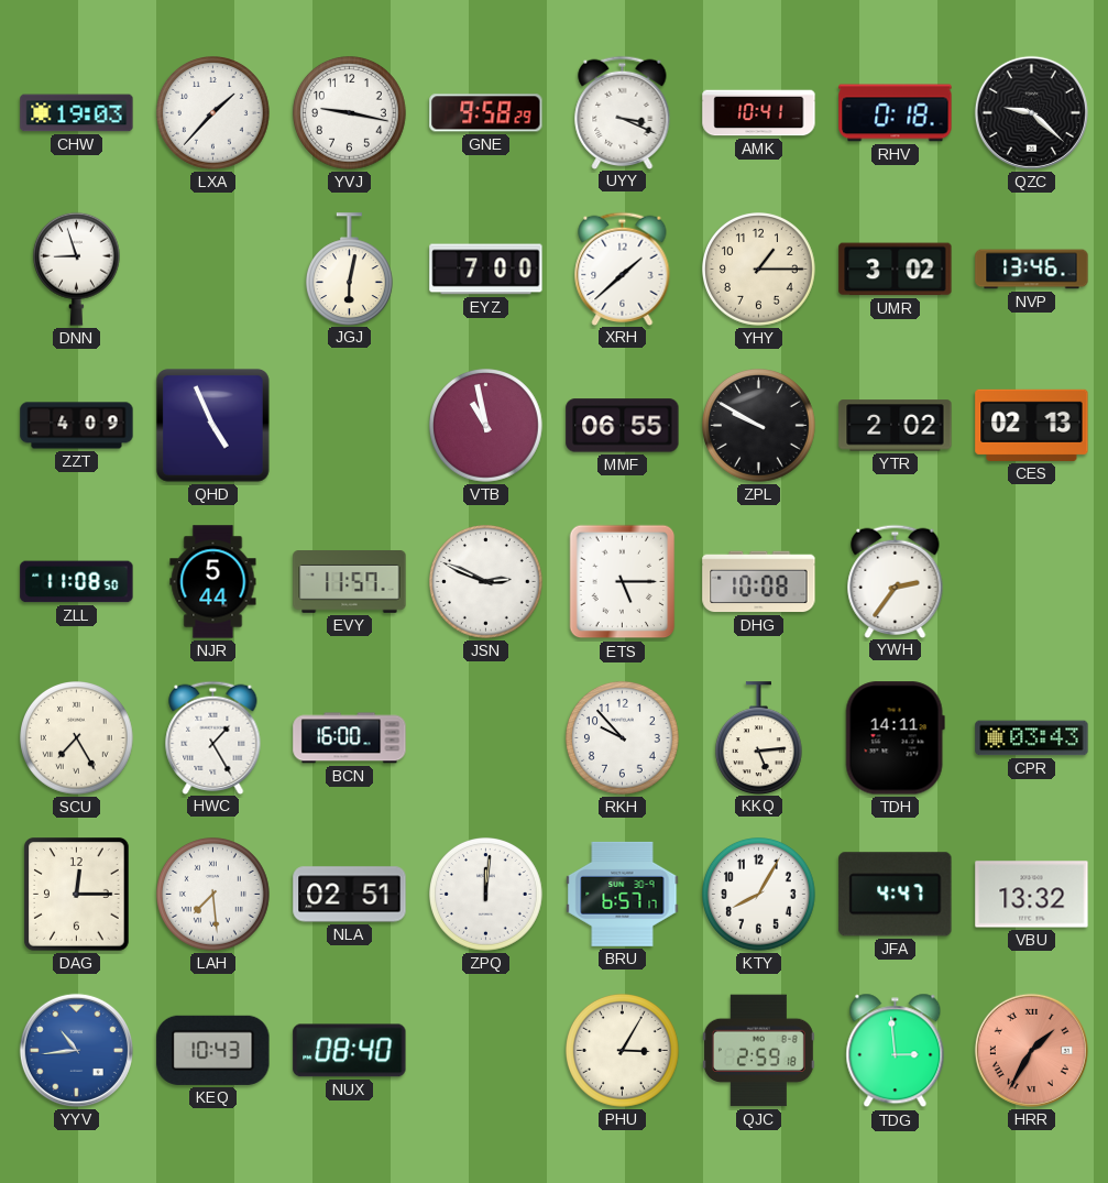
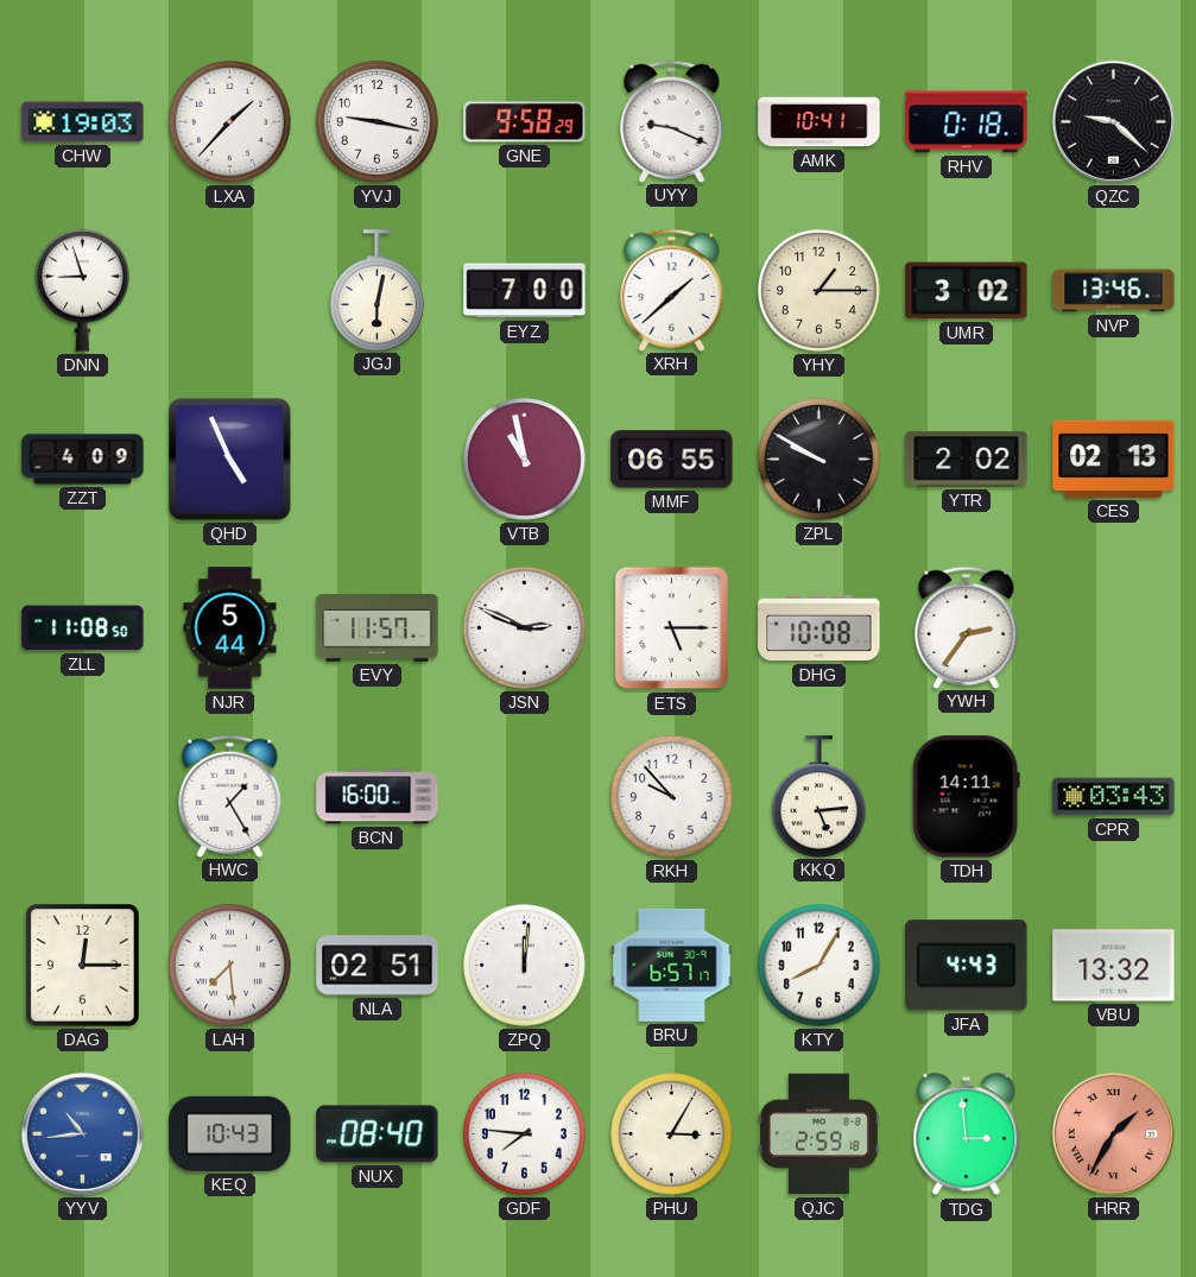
UYY: 3:19 -> 9:19
SCU: 7:25 -> none
JFA: 4:47 -> 4:43
GDF: none -> 7:46
